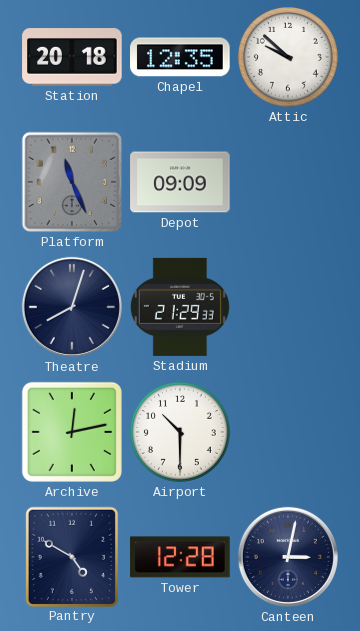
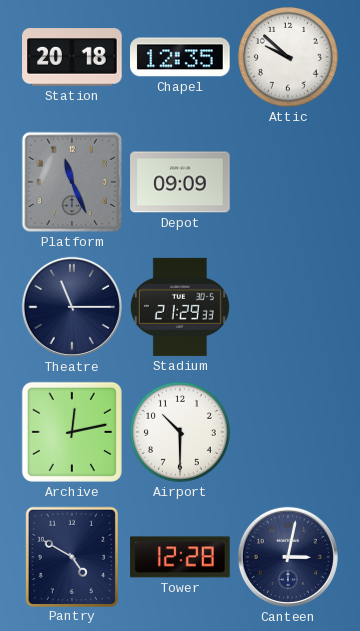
Theatre: 8:03 -> 11:15
